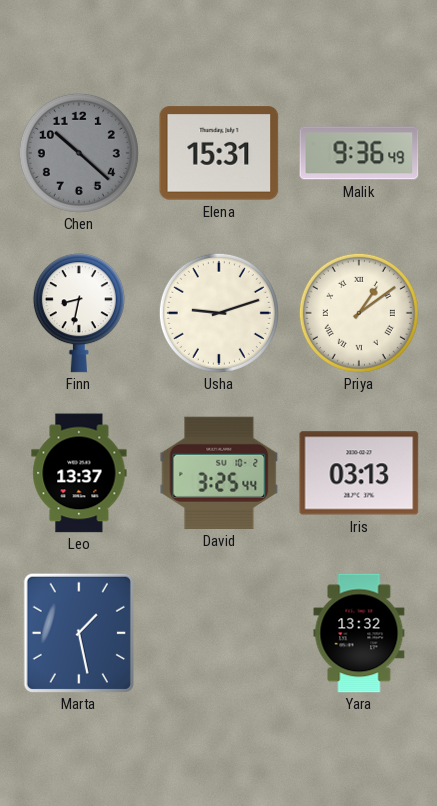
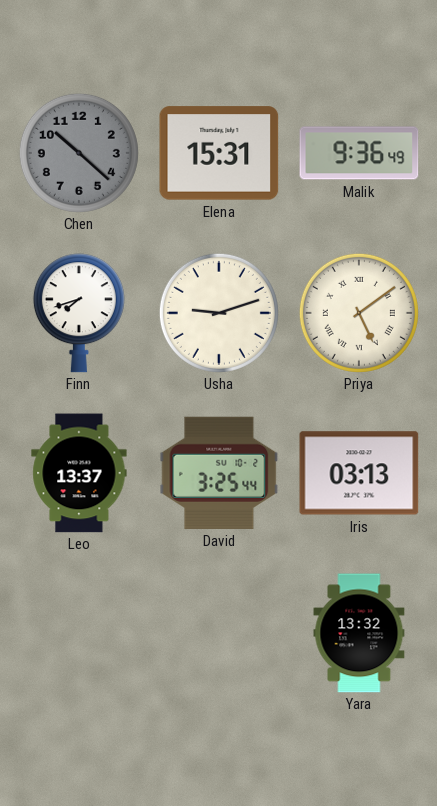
Finn: 8:32 -> 7:42
Priya: 1:09 -> 5:09
Marta: 1:28 -> none
